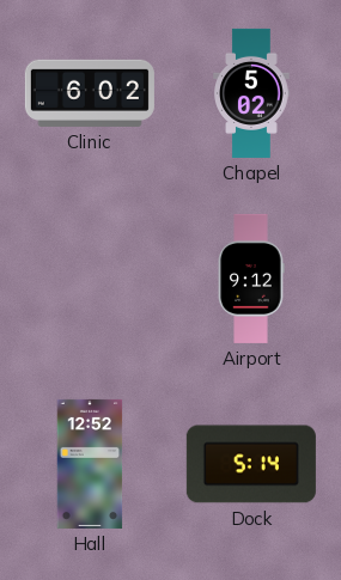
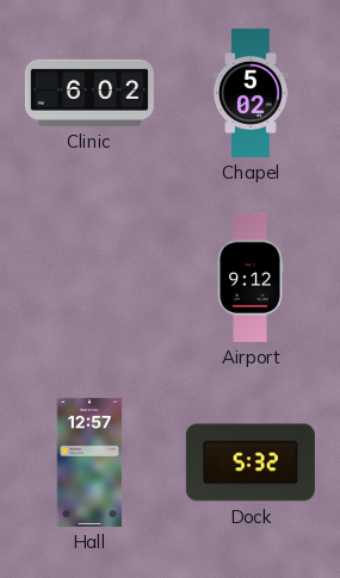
Hall: 12:52 -> 12:57
Dock: 5:14 -> 5:32
